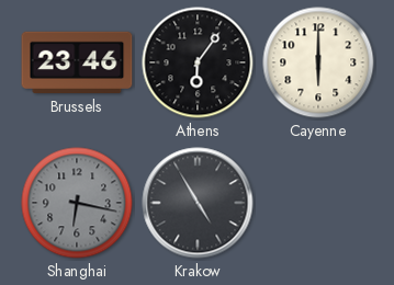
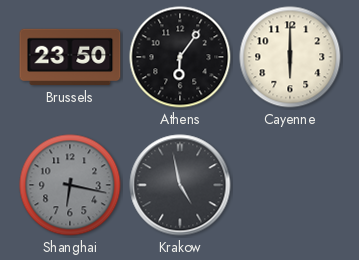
Brussels: 23:46 -> 23:50
Krakow: 4:55 -> 4:58
